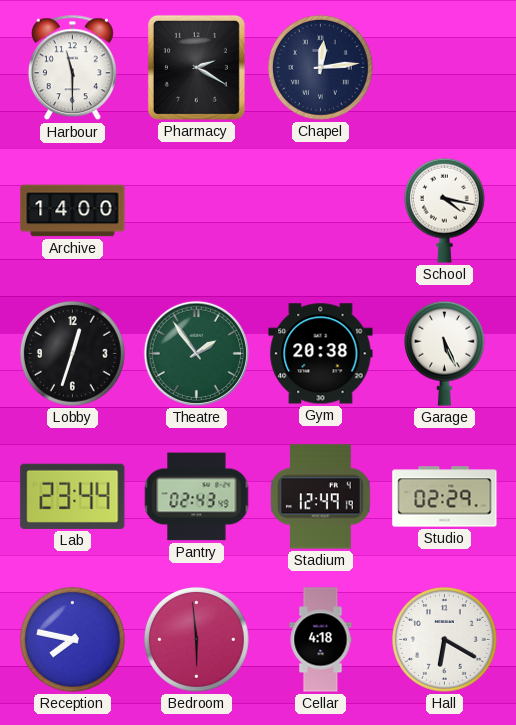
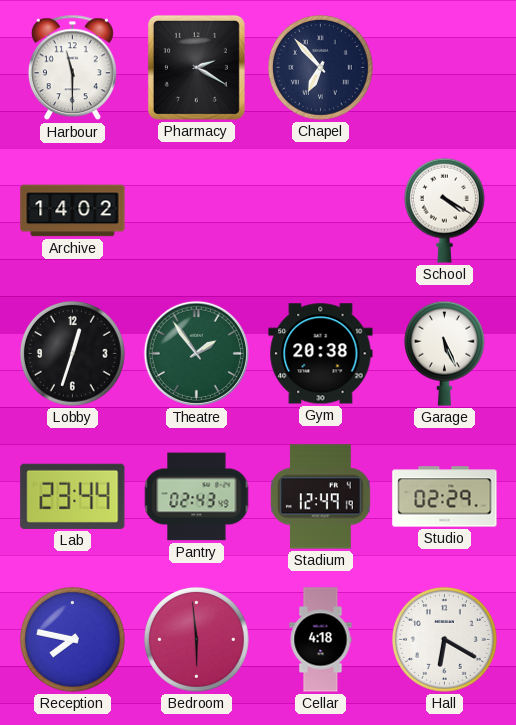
Chapel: 12:14 -> 6:53
Archive: 14:00 -> 14:02
School: 4:17 -> 4:20
